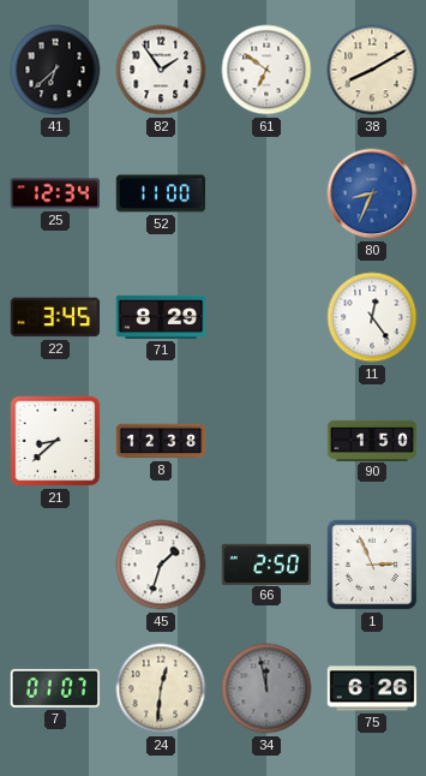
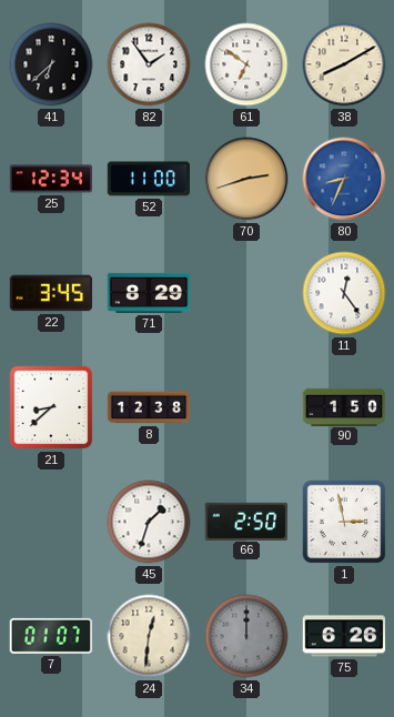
70: none -> 2:42
1: 2:56 -> 2:58
34: 11:58 -> 12:00
